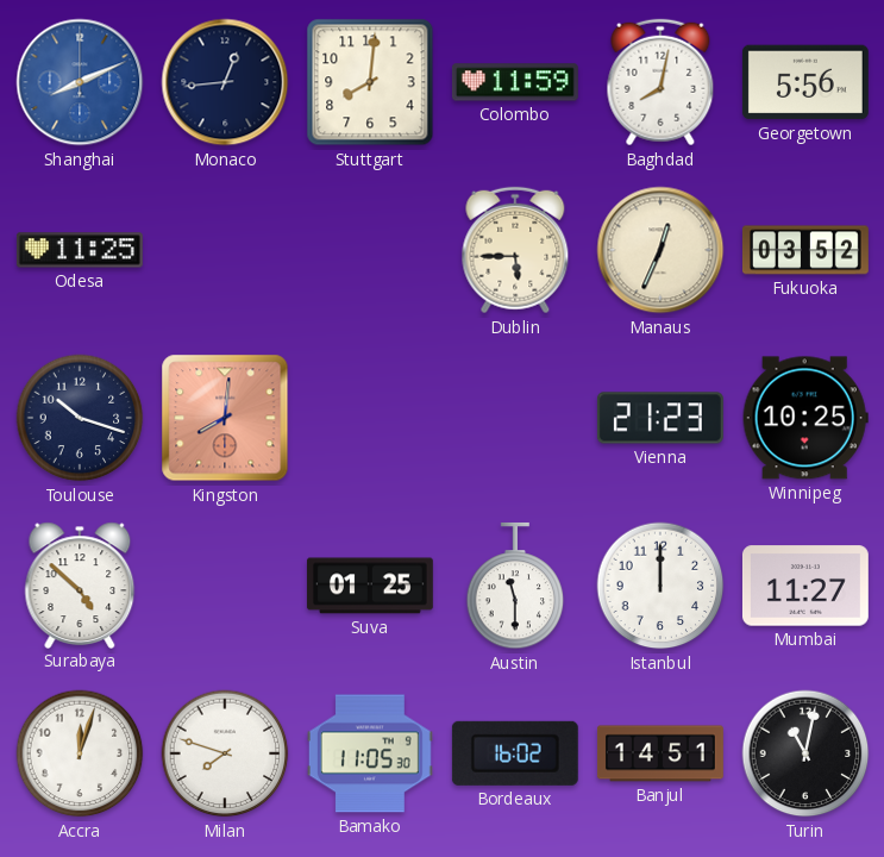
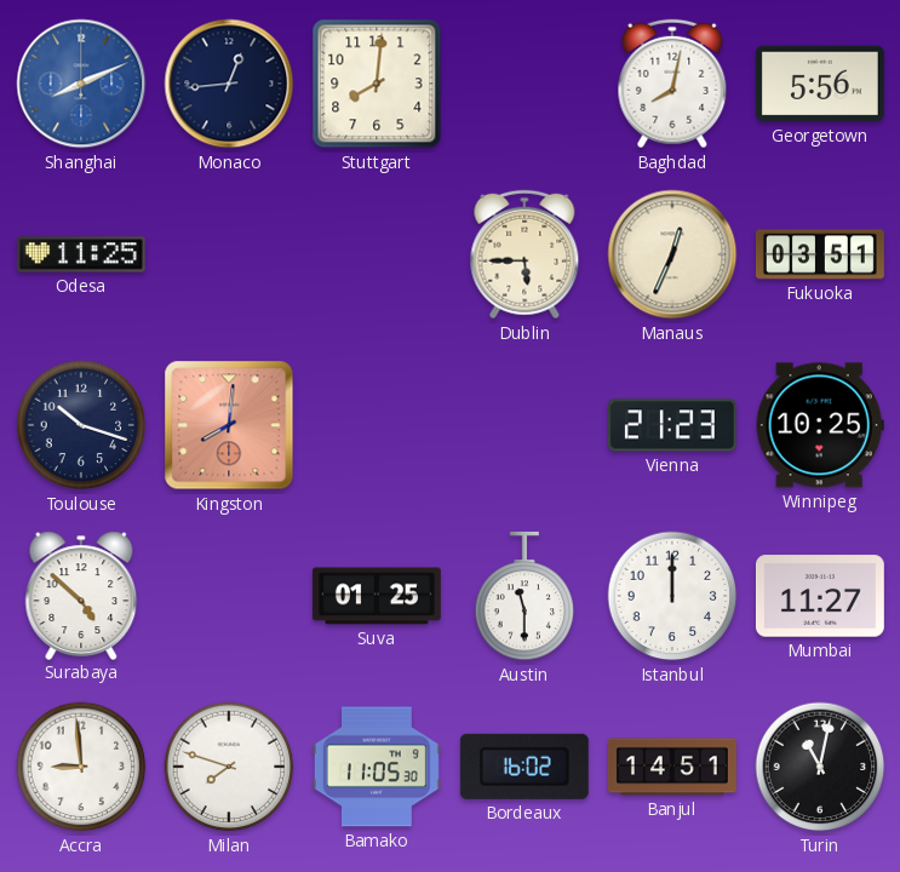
Colombo: 11:59 -> none
Fukuoka: 03:52 -> 03:51
Accra: 12:03 -> 8:59
